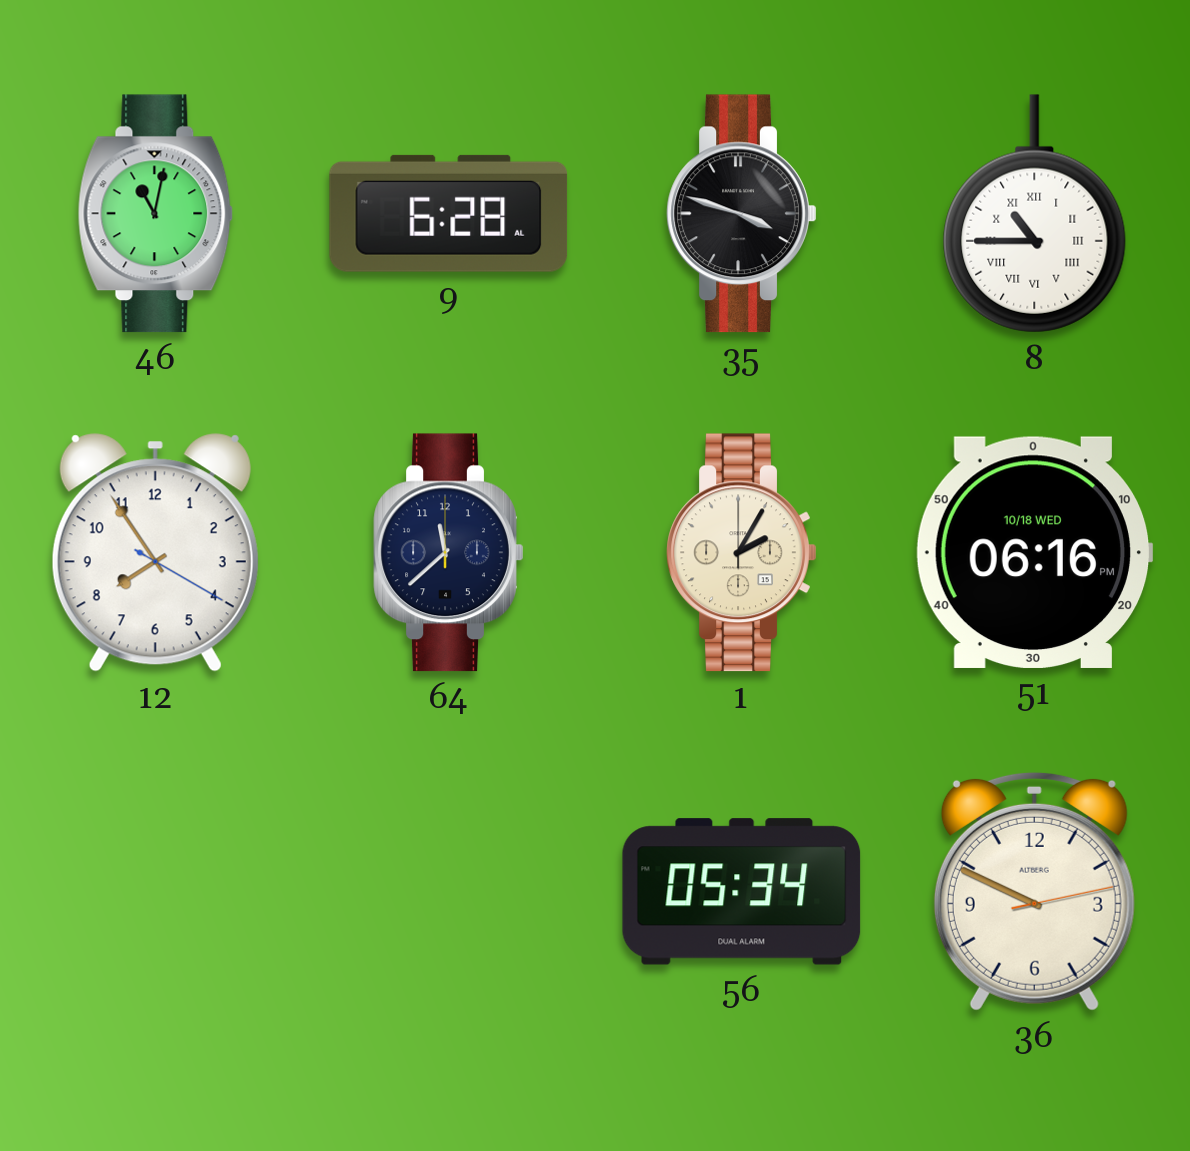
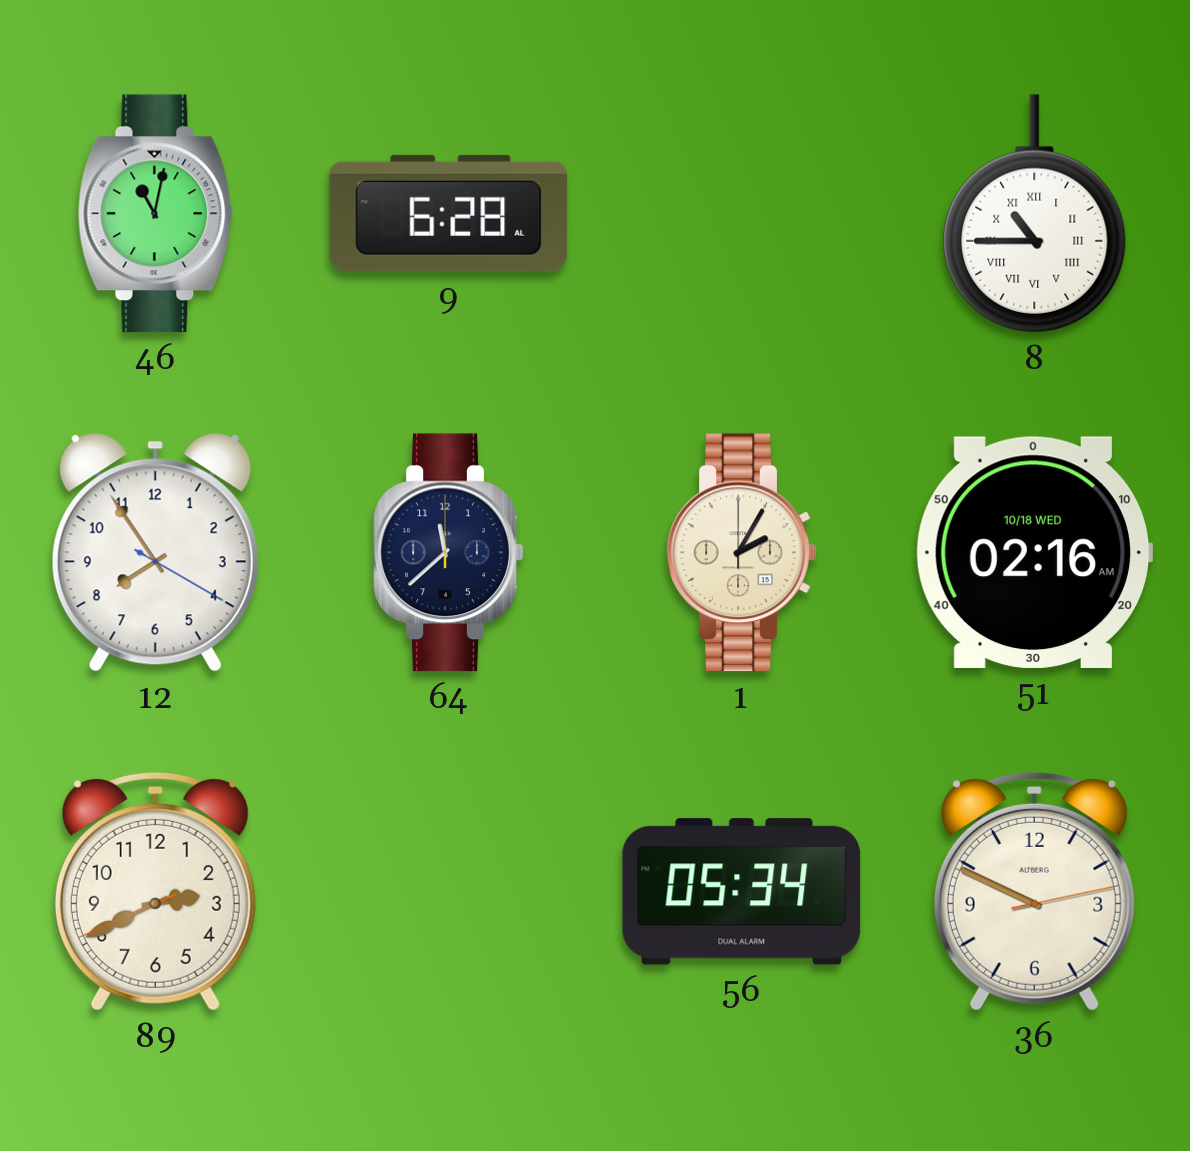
35: 3:48 -> none
51: 06:16 -> 02:16
89: none -> 2:40
